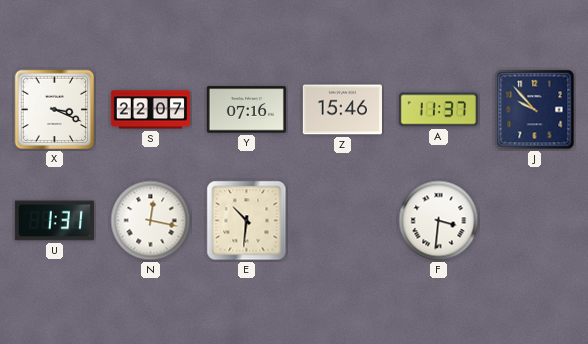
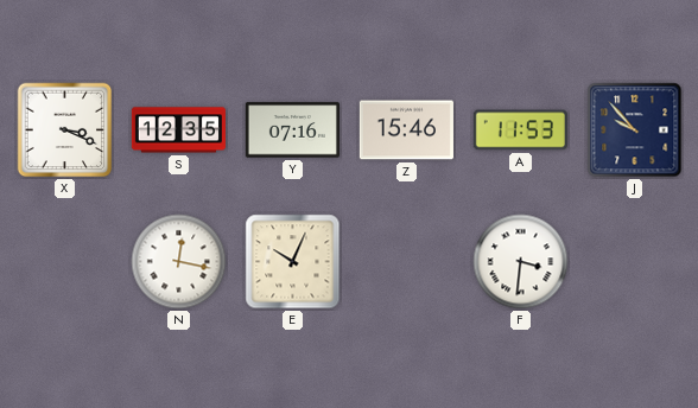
S: 22:07 -> 12:35
A: 11:37 -> 11:53
U: 1:31 -> none
E: 10:31 -> 10:04
